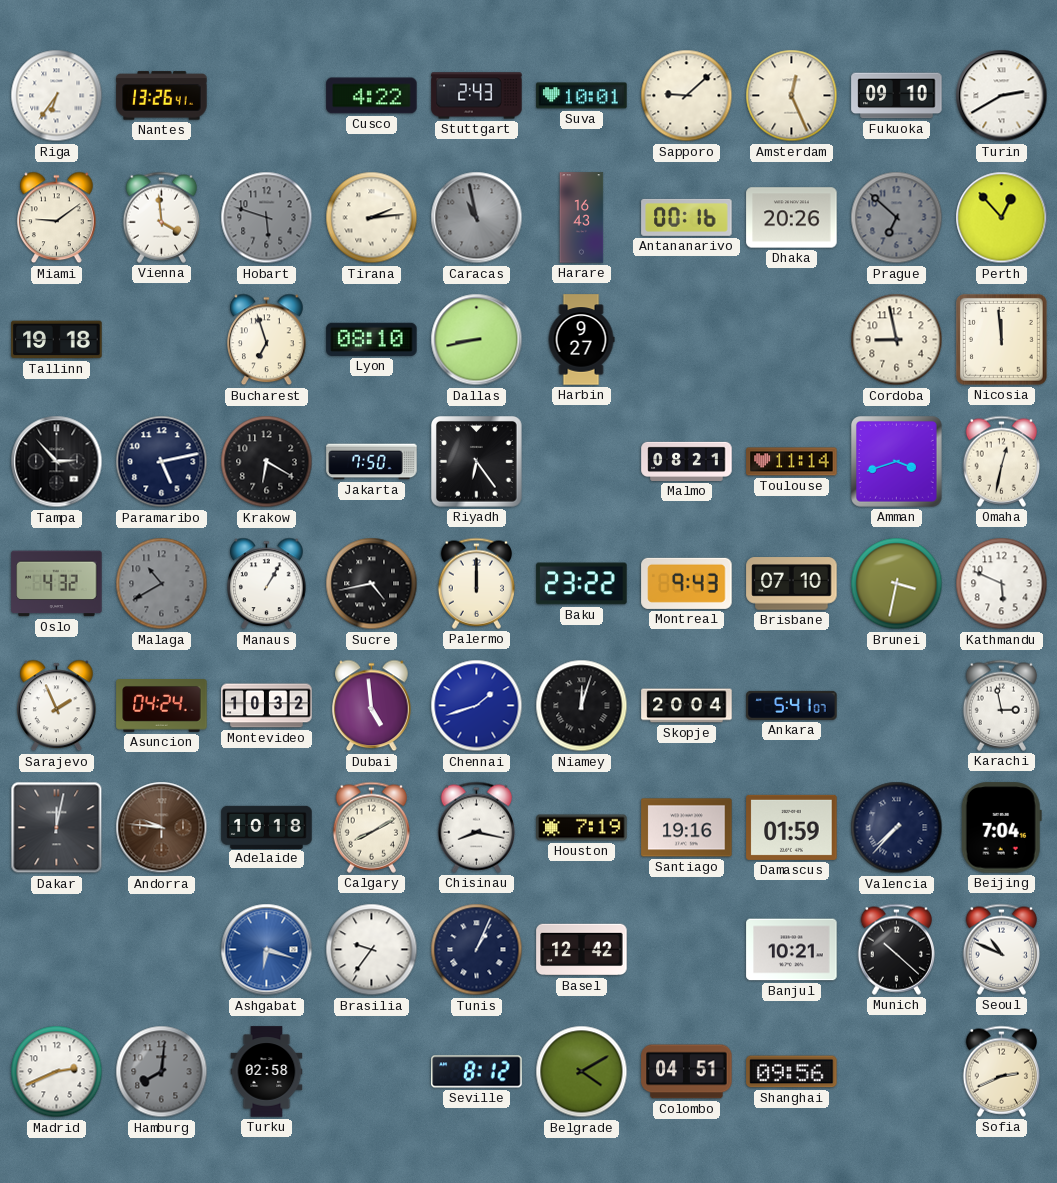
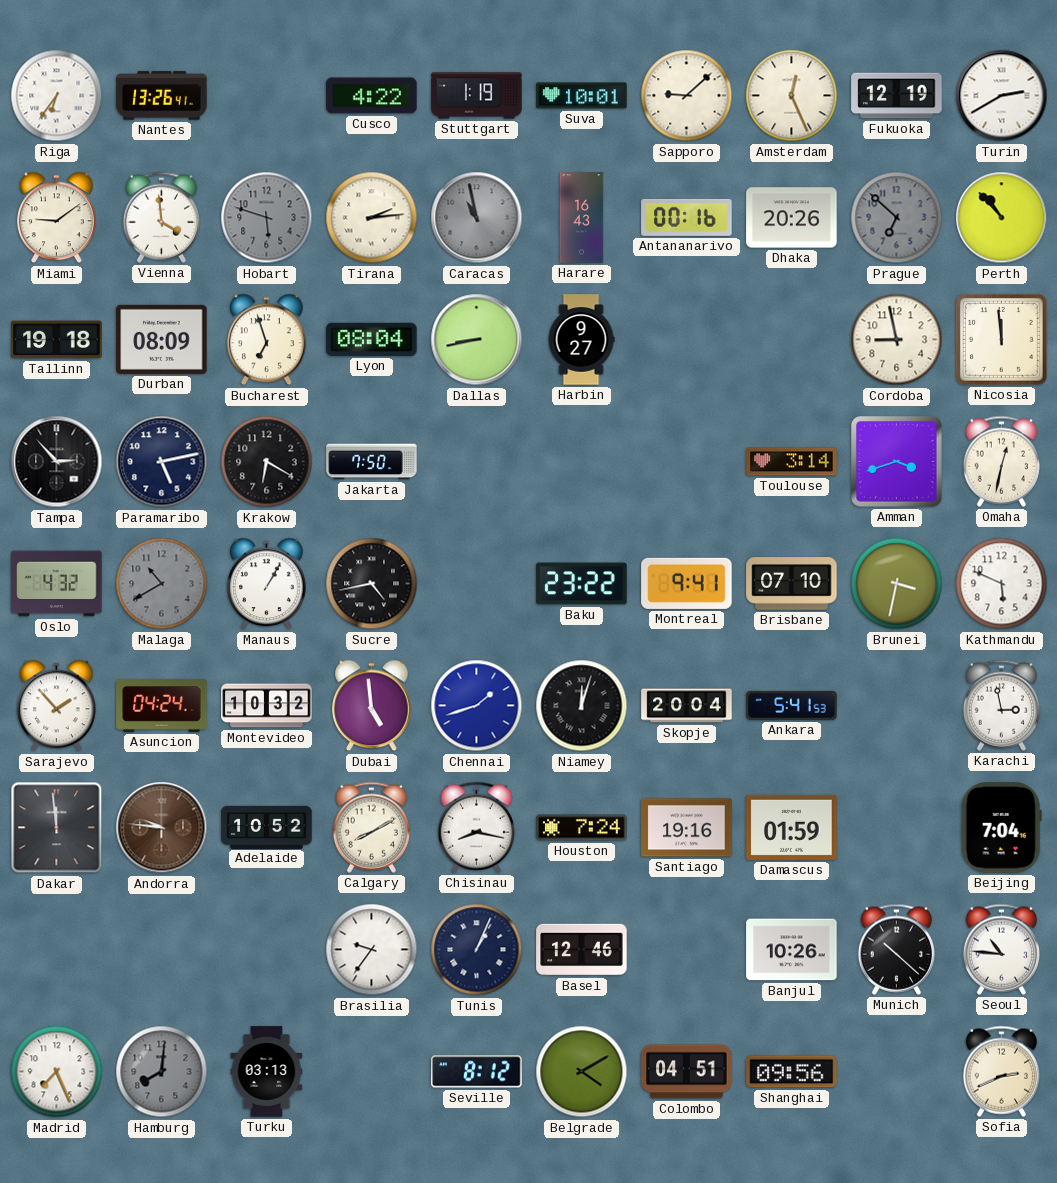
Stuttgart: 2:43 -> 1:19
Fukuoka: 09:10 -> 12:19
Perth: 12:53 -> 10:53
Durban: none -> 08:09
Lyon: 08:10 -> 08:04
Riyadh: 6:24 -> none
Malmo: 08:21 -> none
Toulouse: 11:14 -> 3:14
Palermo: 12:00 -> none
Montreal: 9:43 -> 9:41
Sarajevo: 1:56 -> 1:53
Ankara: 5:41:07 -> 5:41:53
Dakar: 12:02 -> 11:59
Adelaide: 10:18 -> 10:52
Houston: 7:19 -> 7:24
Valencia: 7:37 -> none
Ashgabat: 6:18 -> none
Basel: 12:42 -> 12:46
Banjul: 10:21 -> 10:26
Seoul: 10:49 -> 10:46
Madrid: 2:41 -> 7:26
Turku: 02:58 -> 03:13
